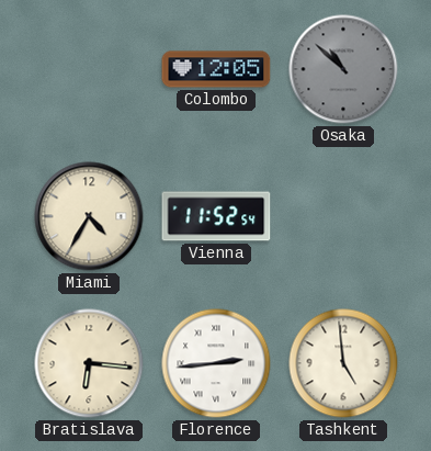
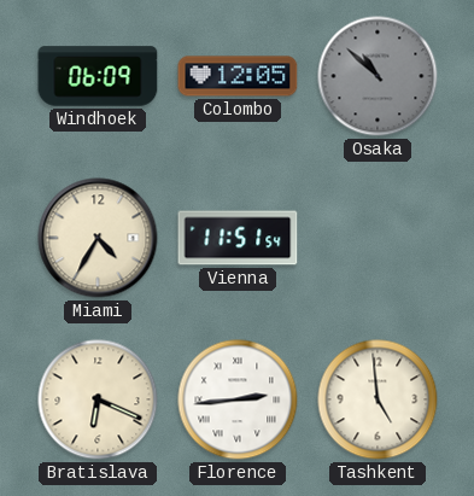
Windhoek: none -> 06:09
Vienna: 11:52 -> 11:51
Bratislava: 6:16 -> 6:19
